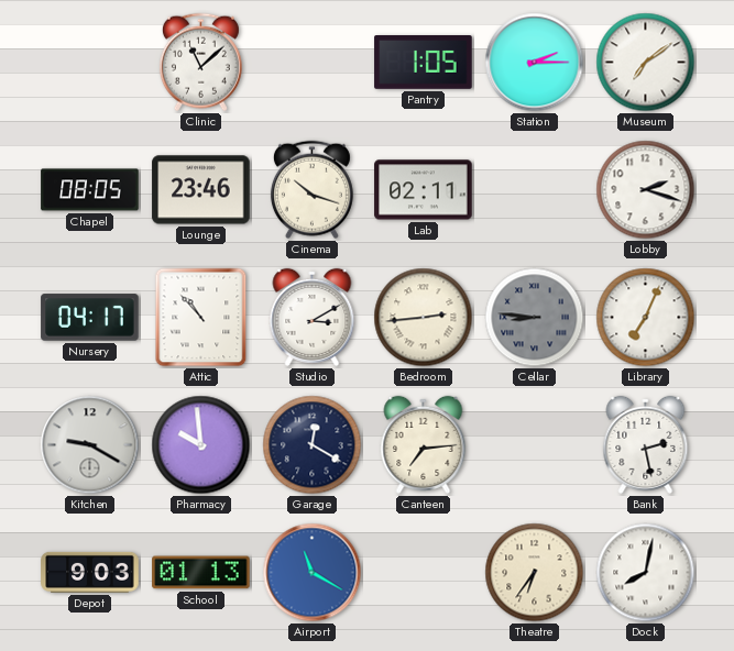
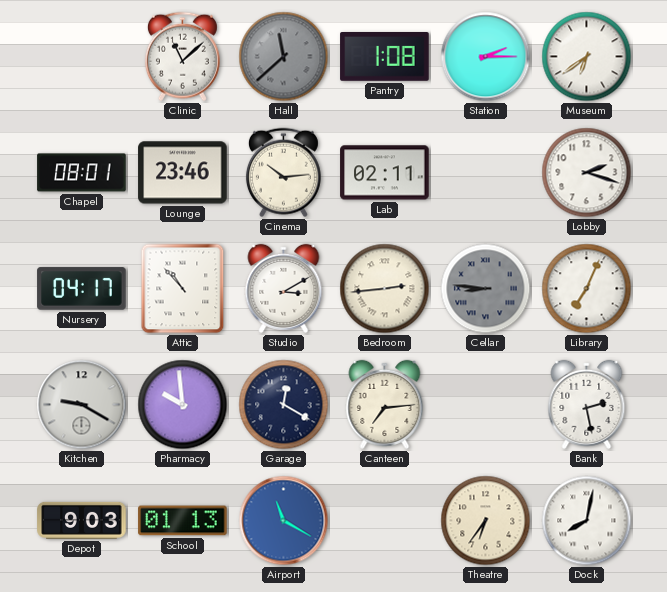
Hall: none -> 11:38
Pantry: 1:05 -> 1:08
Museum: 7:09 -> 6:39
Chapel: 08:05 -> 08:01
Cinema: 10:18 -> 10:14
